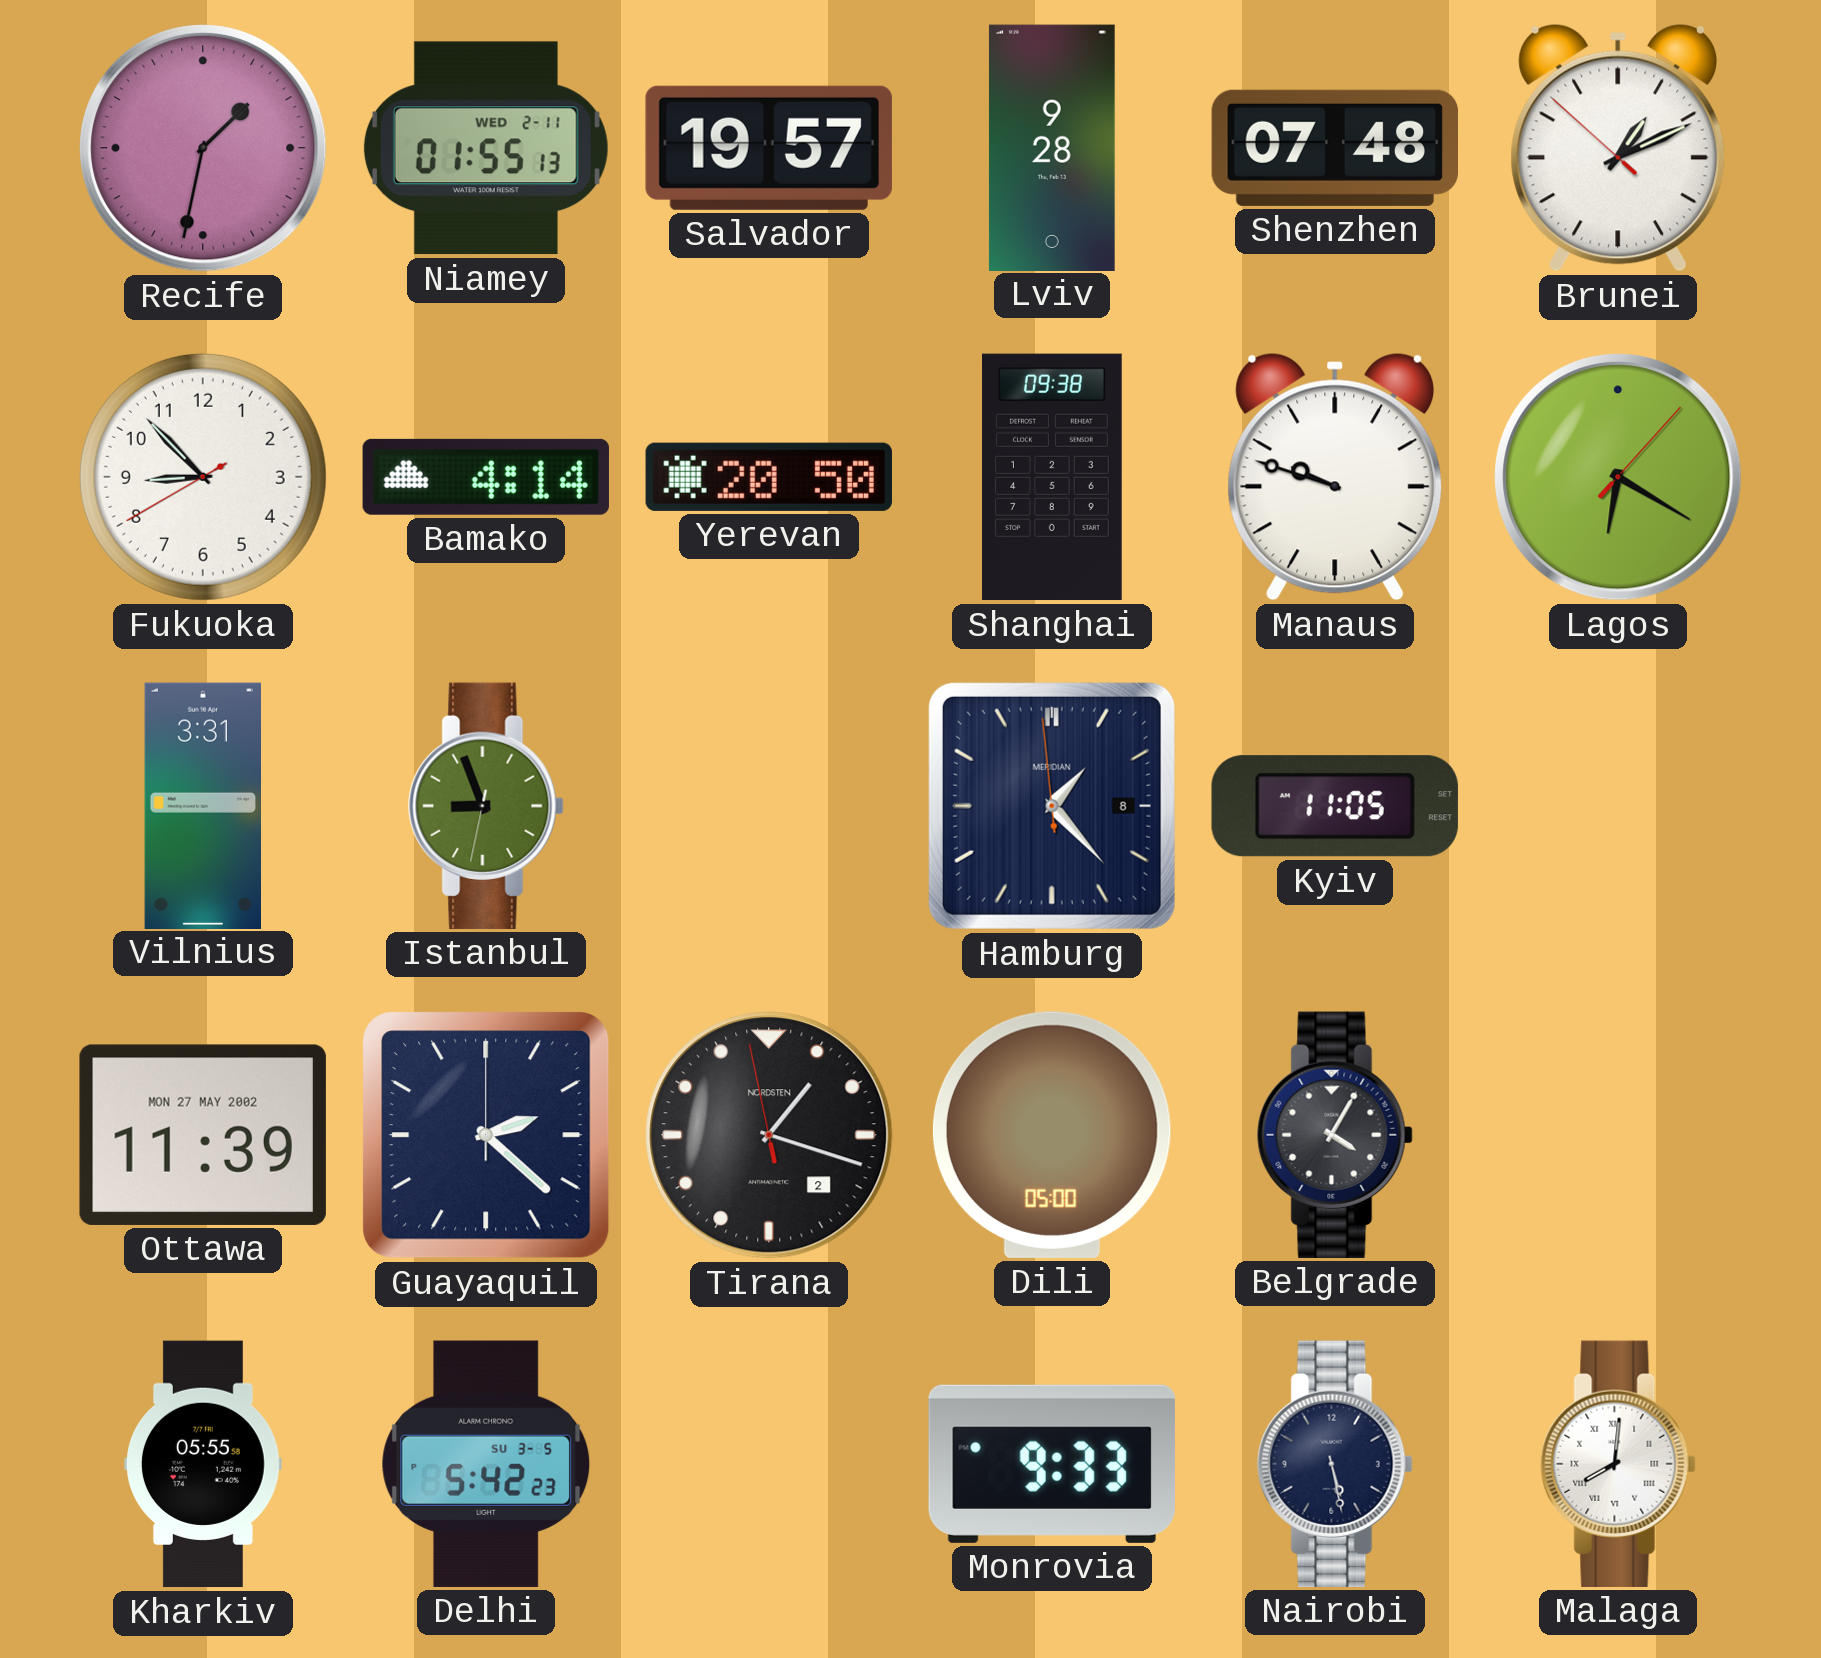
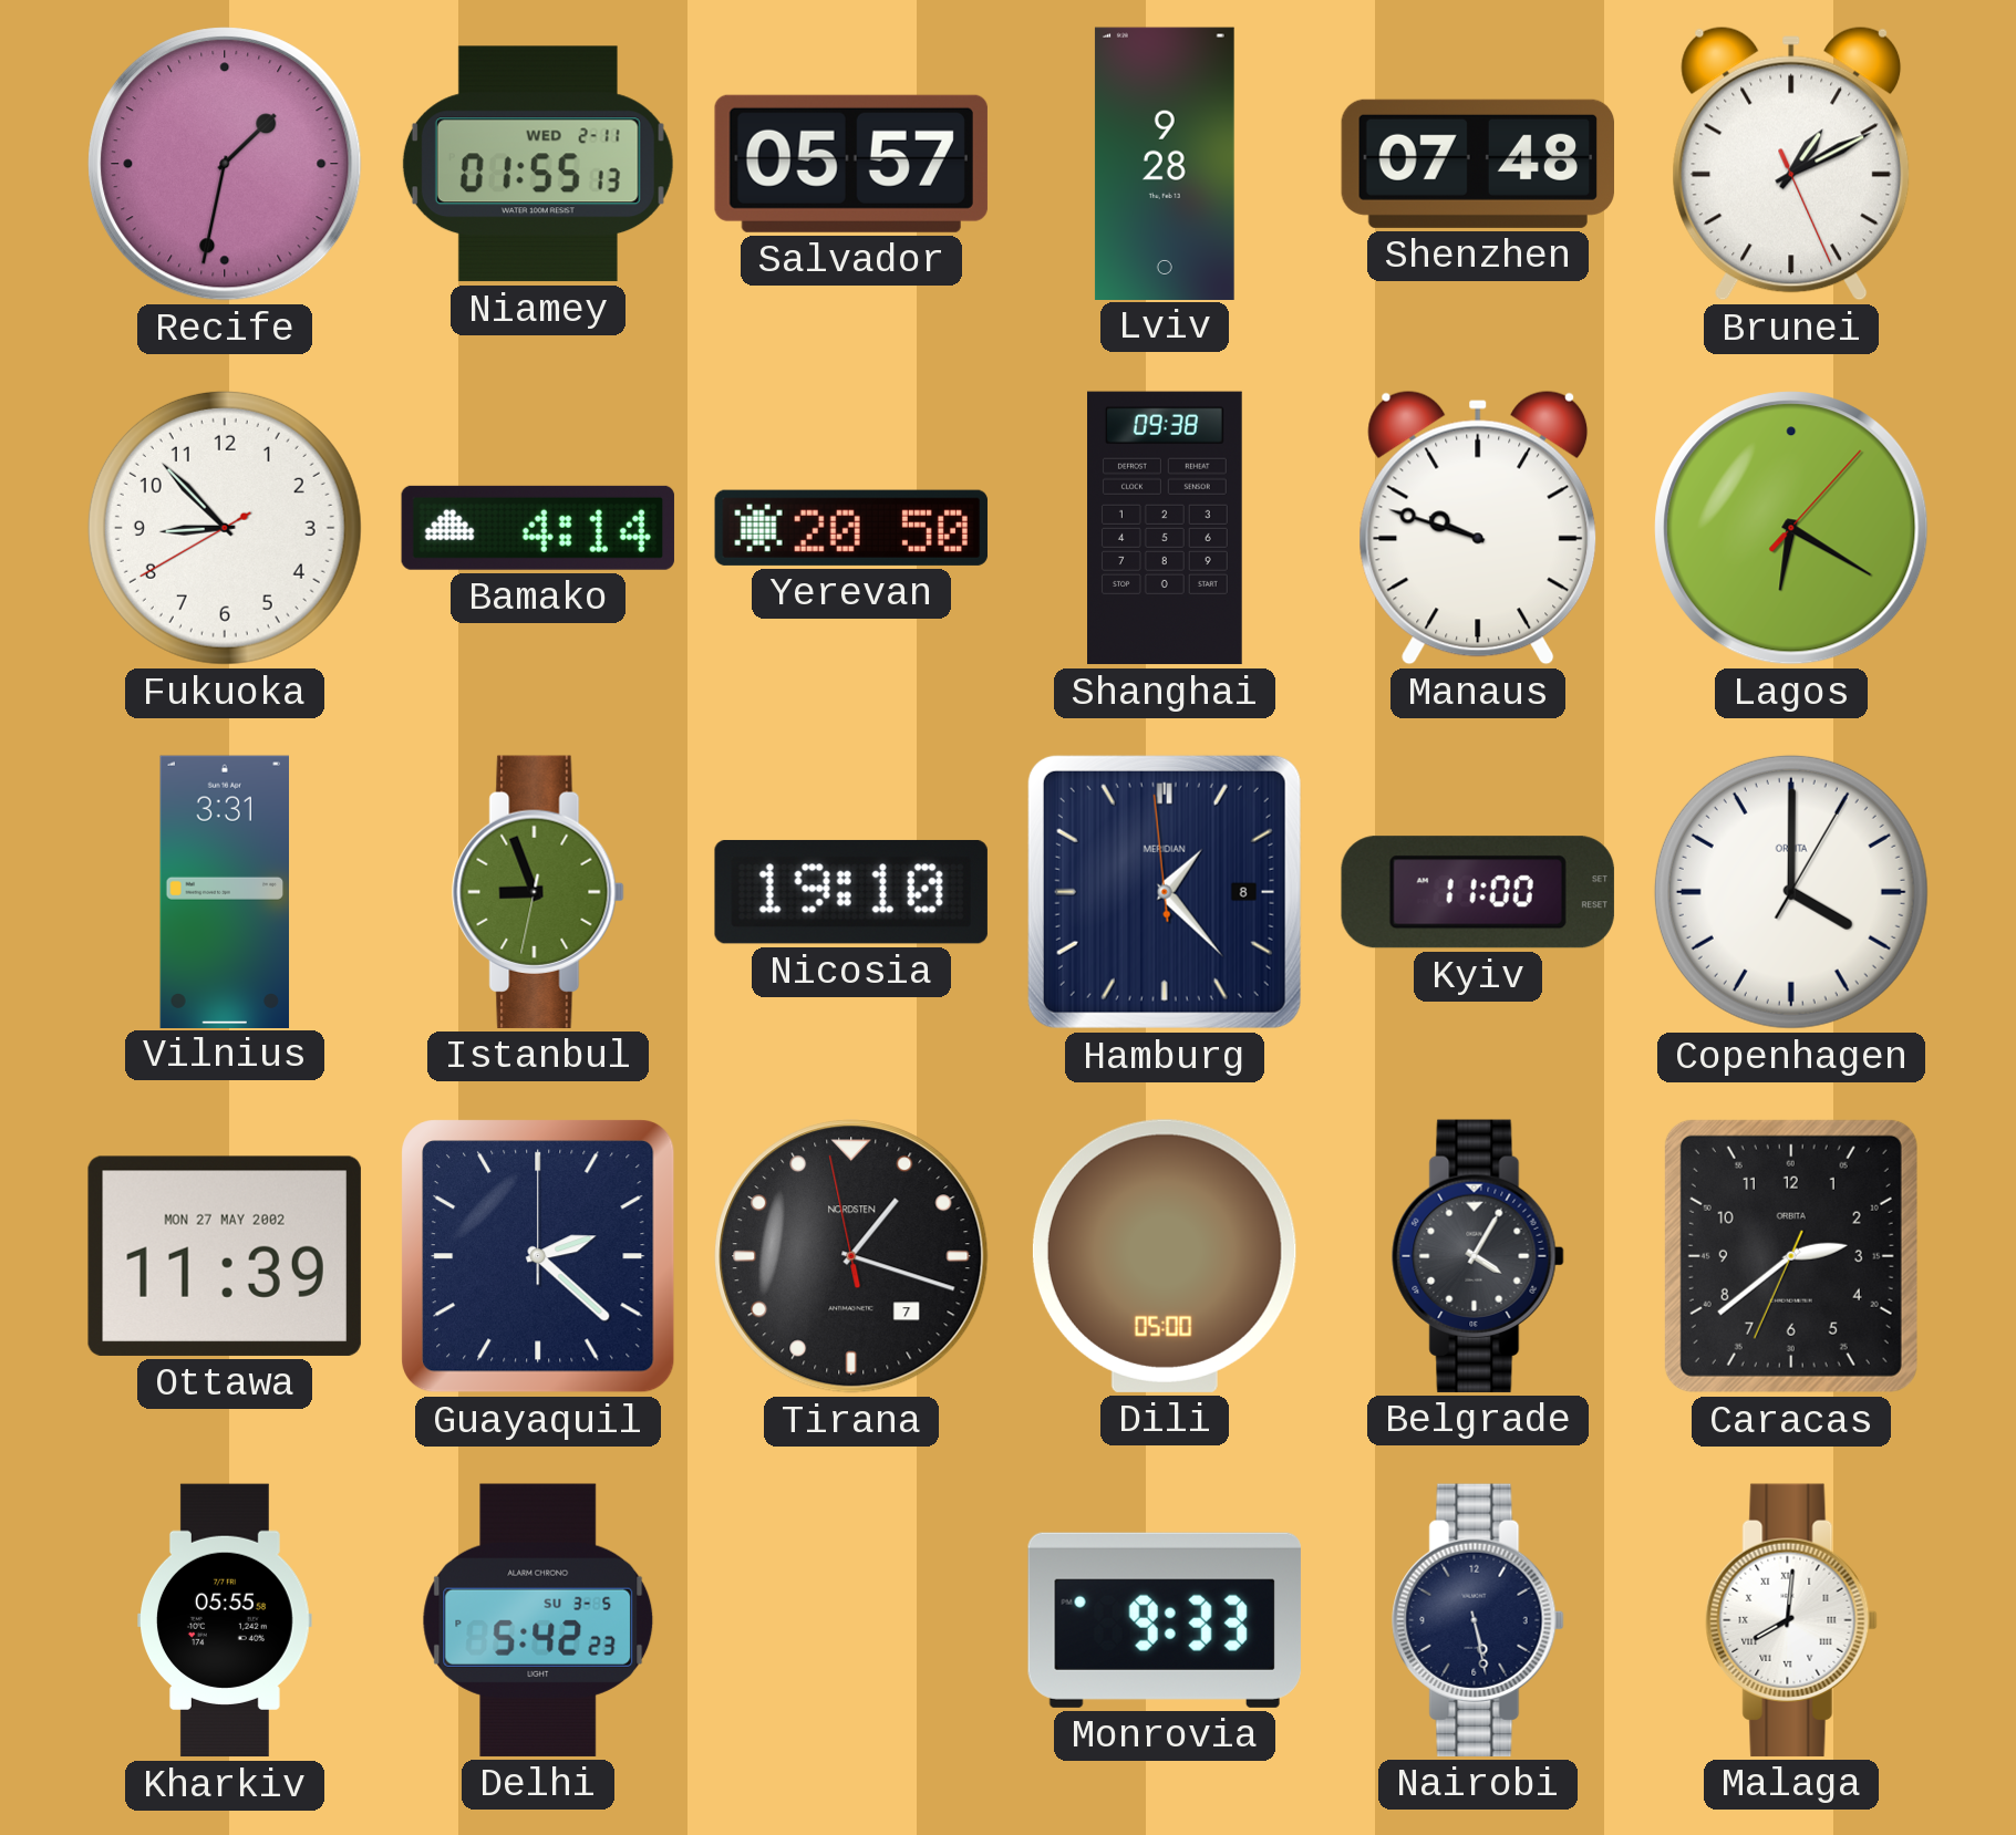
Salvador: 19:57 -> 05:57
Brunei: 1:10:52 -> 1:10:26
Nicosia: none -> 19:10
Kyiv: 11:05 -> 11:00
Copenhagen: none -> 4:00
Tirana date: 2 -> 7
Caracas: none -> 2:38
